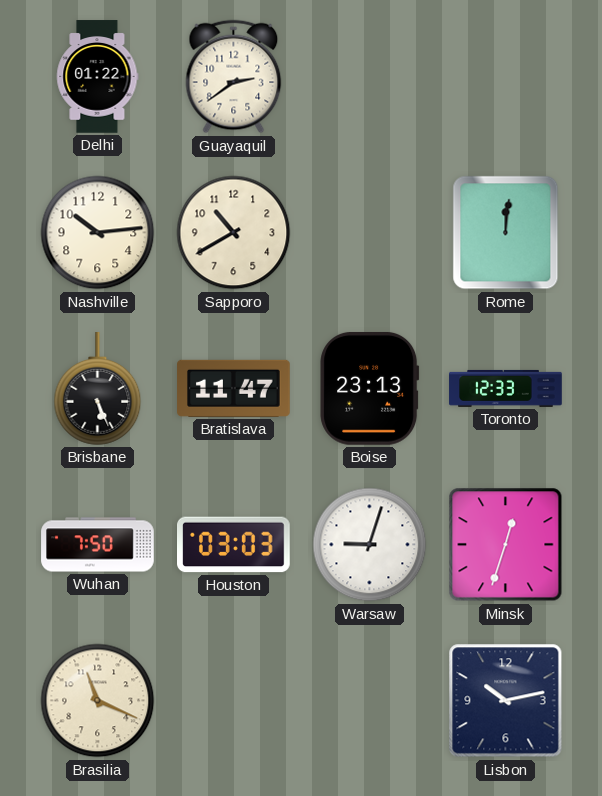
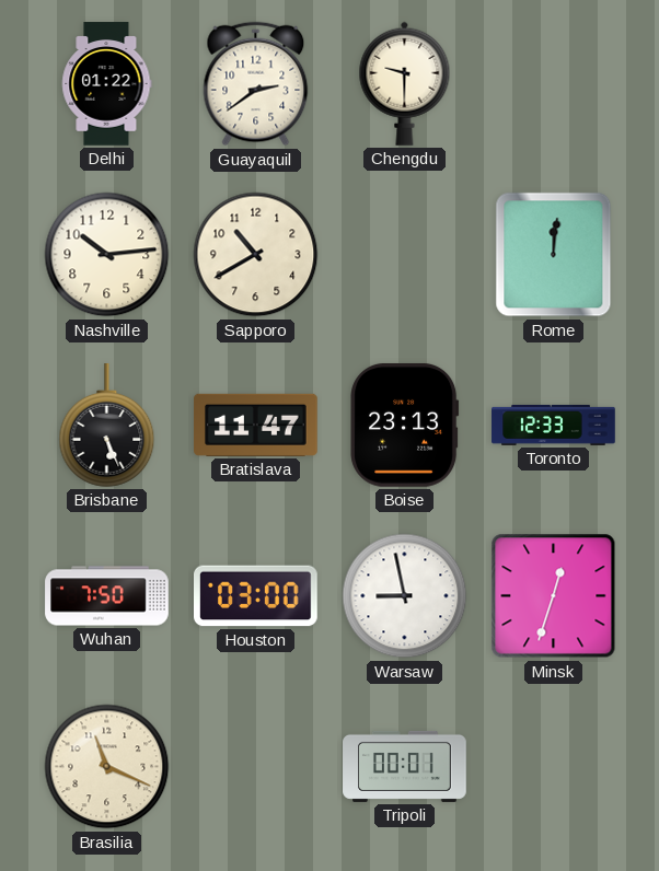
Chengdu: none -> 9:30
Houston: 03:03 -> 03:00
Warsaw: 9:03 -> 8:58
Tripoli: none -> 00:01
Lisbon: 10:13 -> none
